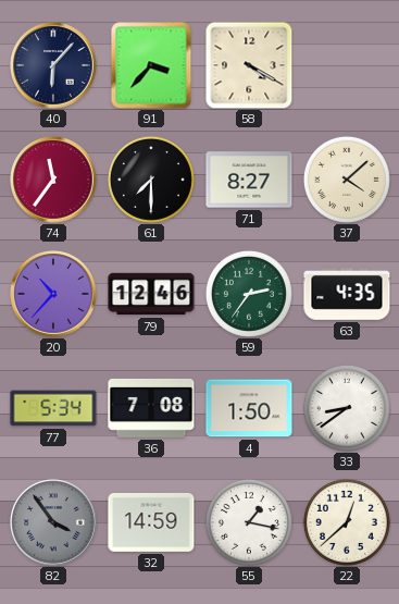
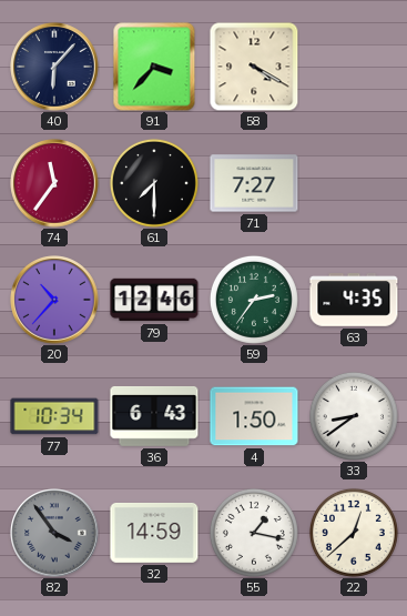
71: 8:27 -> 7:27
37: 4:08 -> none
77: 5:34 -> 10:34
36: 7:08 -> 6:43
